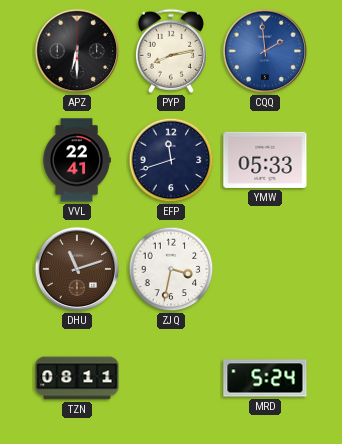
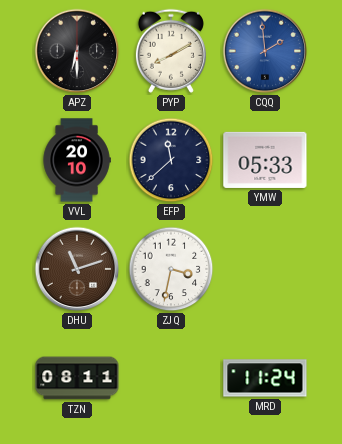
PYP: 8:13 -> 8:10
VVL: 22:41 -> 20:10
EFP: 11:42 -> 11:38
MRD: 5:24 -> 11:24
